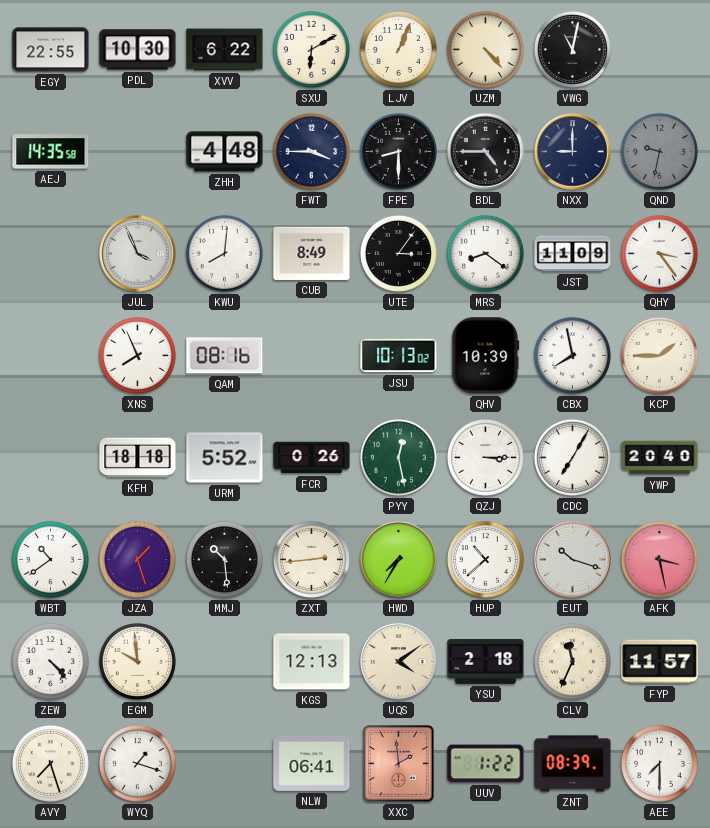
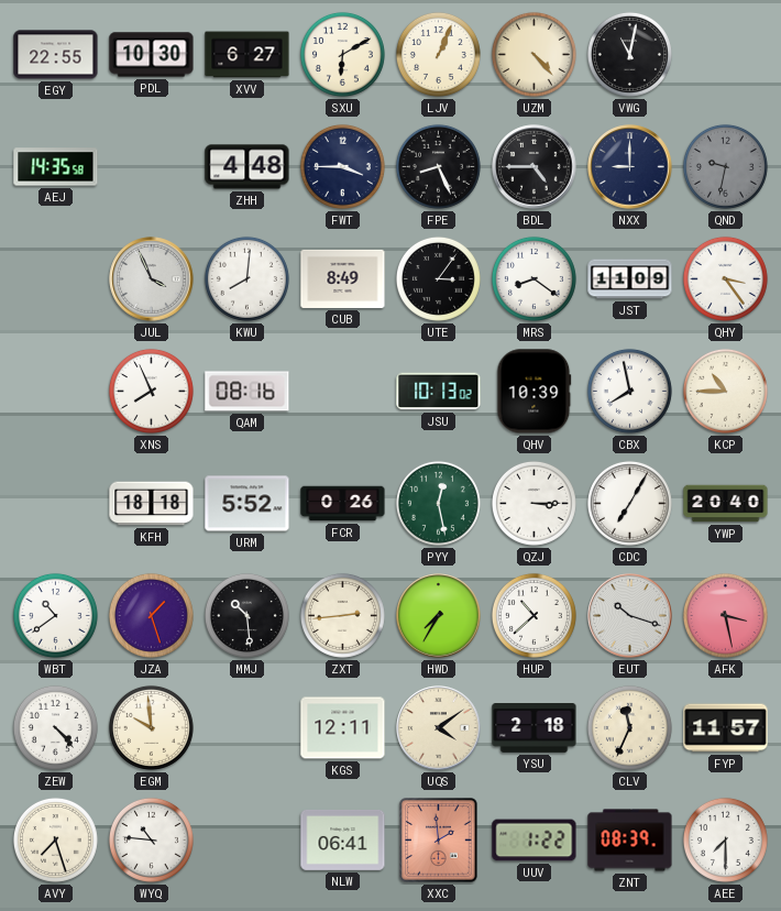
XVV: 6:22 -> 6:27
FPE: 8:30 -> 8:26
KCP: 1:45 -> 10:45
KGS: 12:13 -> 12:11
WYQ: 1:18 -> 10:46
